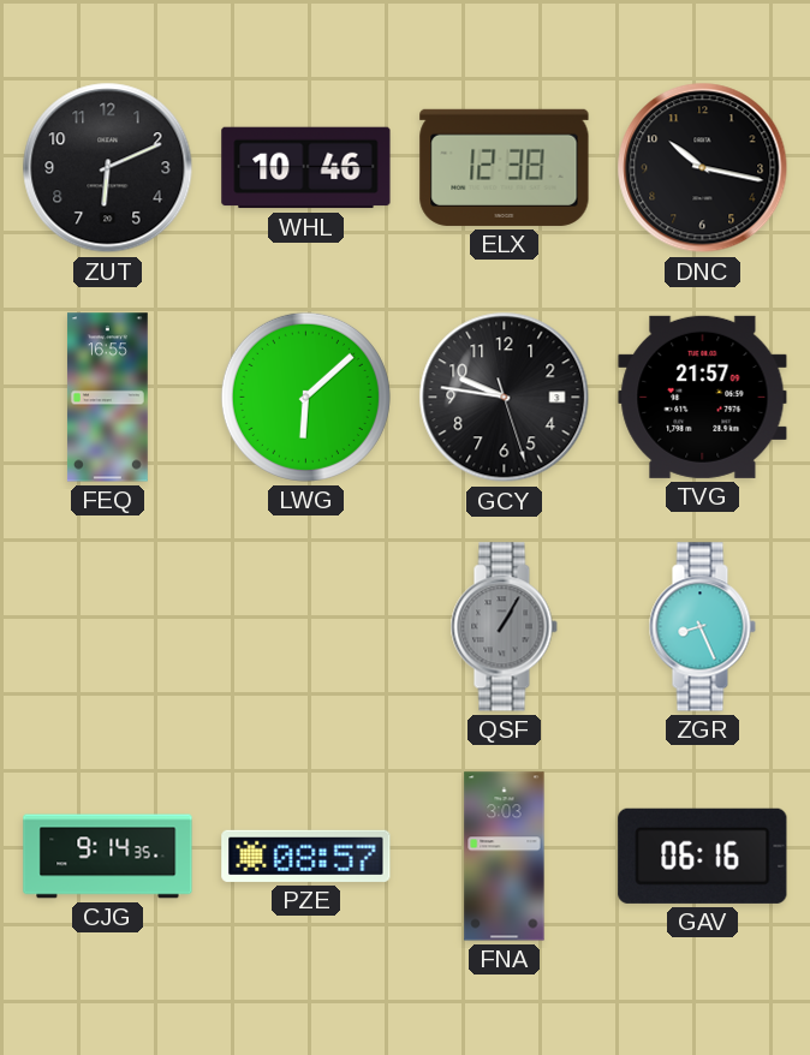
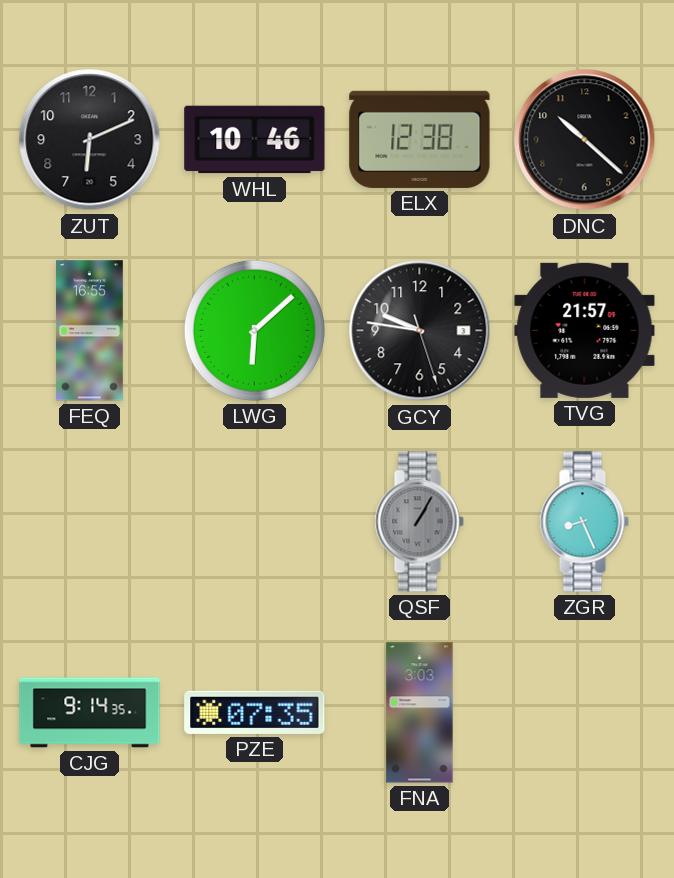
DNC: 10:17 -> 10:22
PZE: 08:57 -> 07:35
GAV: 06:16 -> none
